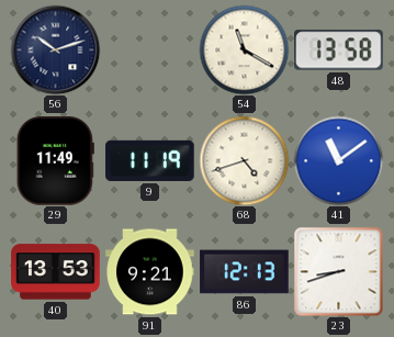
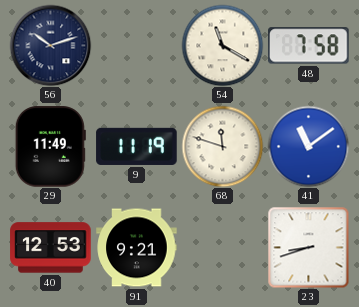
48: 13:58 -> 7:58
68: 4:42 -> 11:48
40: 13:53 -> 12:53
86: 12:13 -> none
